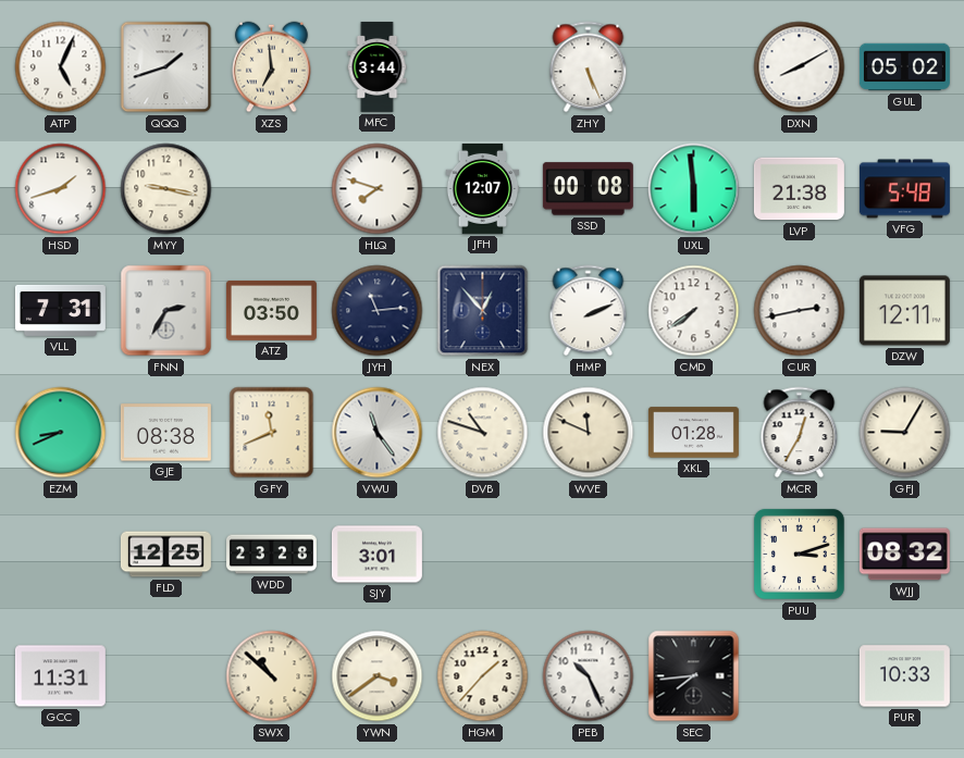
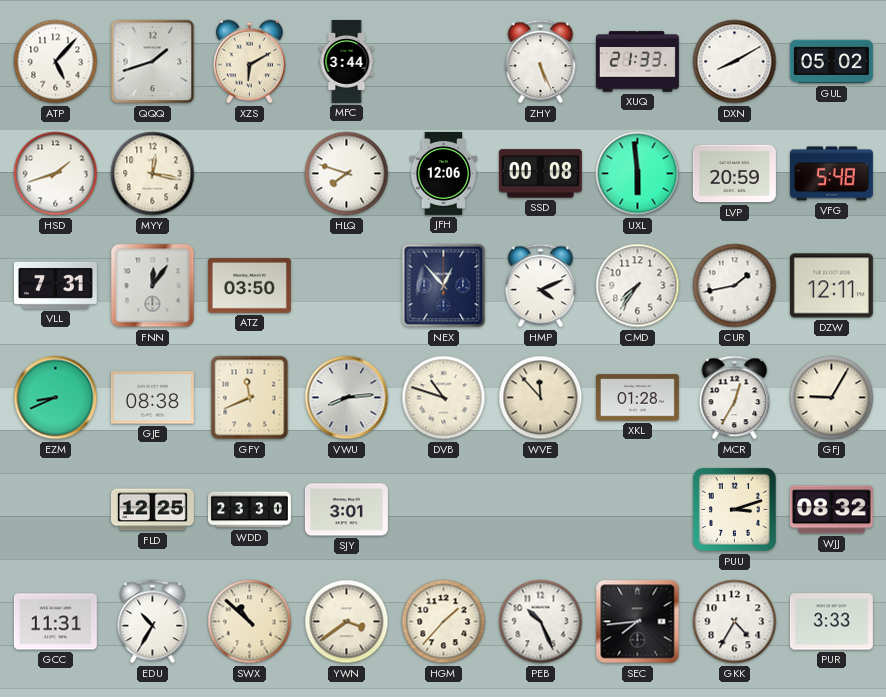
ATP: 5:04 -> 5:07
XZS: 6:59 -> 6:10
XUQ: none -> 21:33
MYY: 9:17 -> 12:17
JFH: 12:07 -> 12:06
LVP: 21:38 -> 20:59
FNN: 2:35 -> 12:06
JYH: 11:14 -> none
HMP: 2:11 -> 4:11
CMD: 7:39 -> 7:36
CUR: 2:43 -> 1:43
VWU: 11:24 -> 8:14
WVE: 11:49 -> 11:53
WDD: 23:28 -> 23:30
EDU: none -> 10:35
GKK: none -> 4:35
PUR: 10:33 -> 3:33
